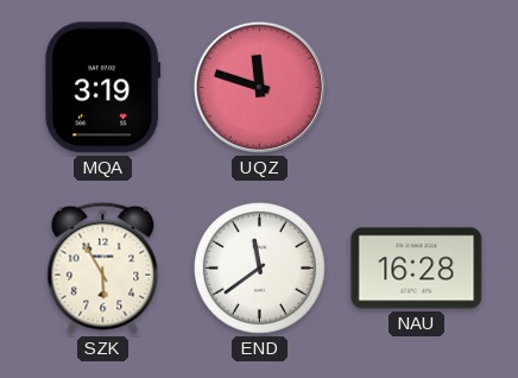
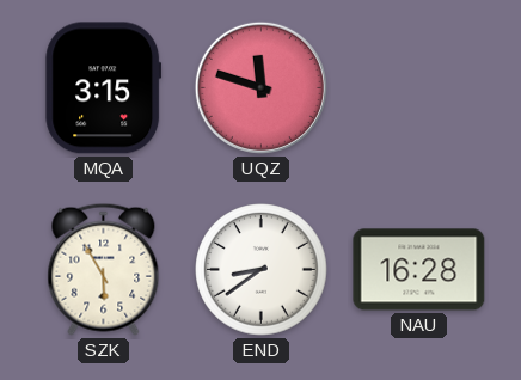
MQA: 3:19 -> 3:15
END: 11:39 -> 8:39
